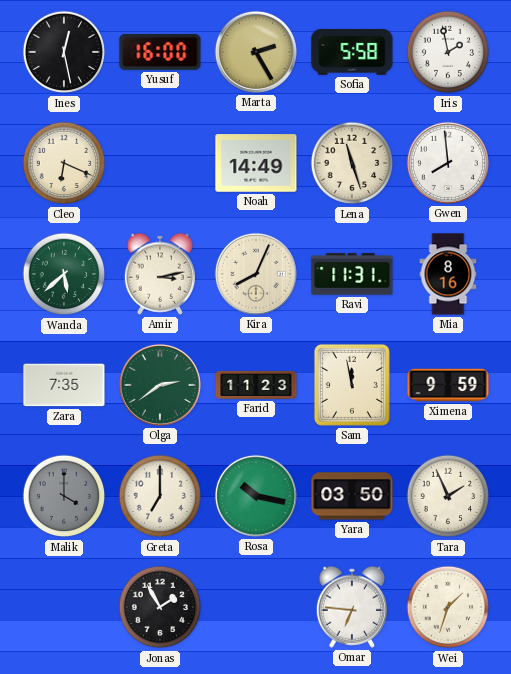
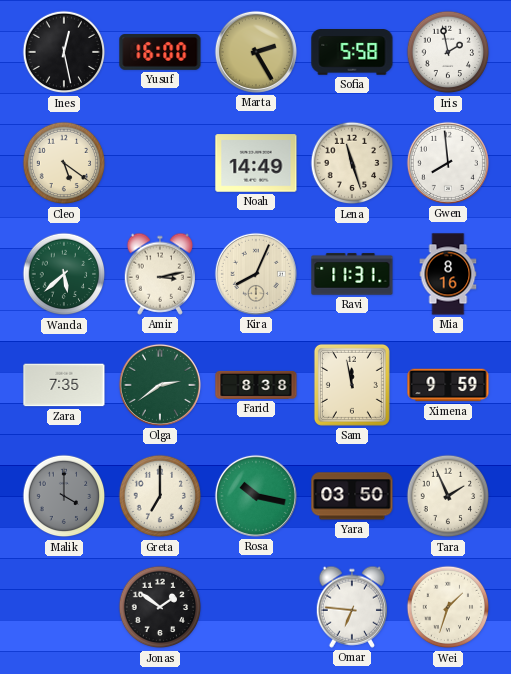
Cleo: 6:19 -> 5:21
Farid: 11:23 -> 8:38
Jonas: 1:55 -> 1:51
